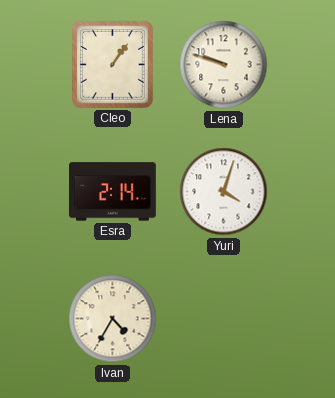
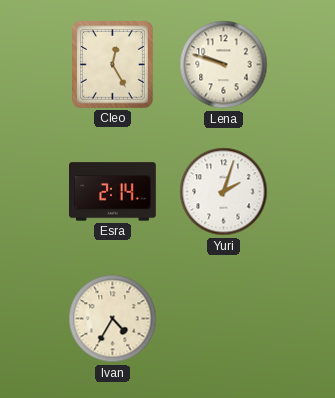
Cleo: 1:06 -> 12:25
Yuri: 4:03 -> 2:03
